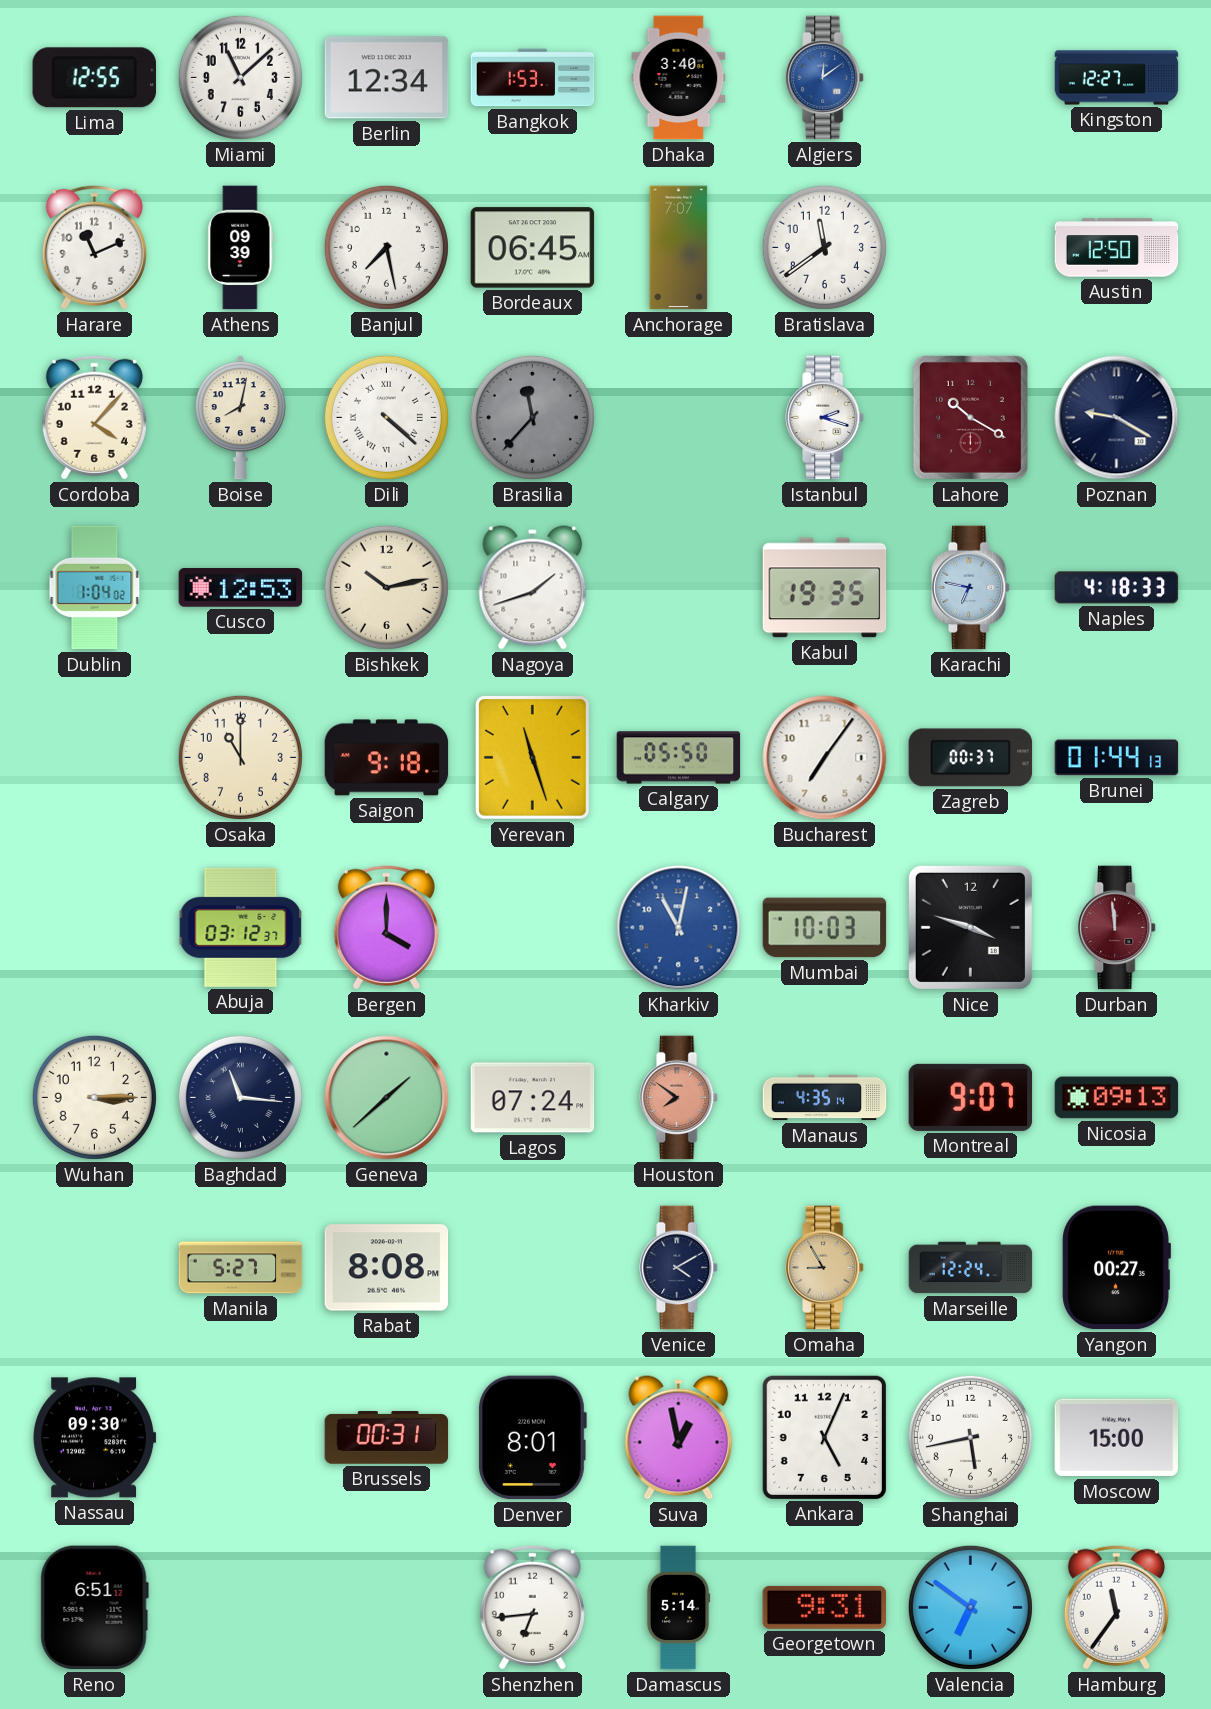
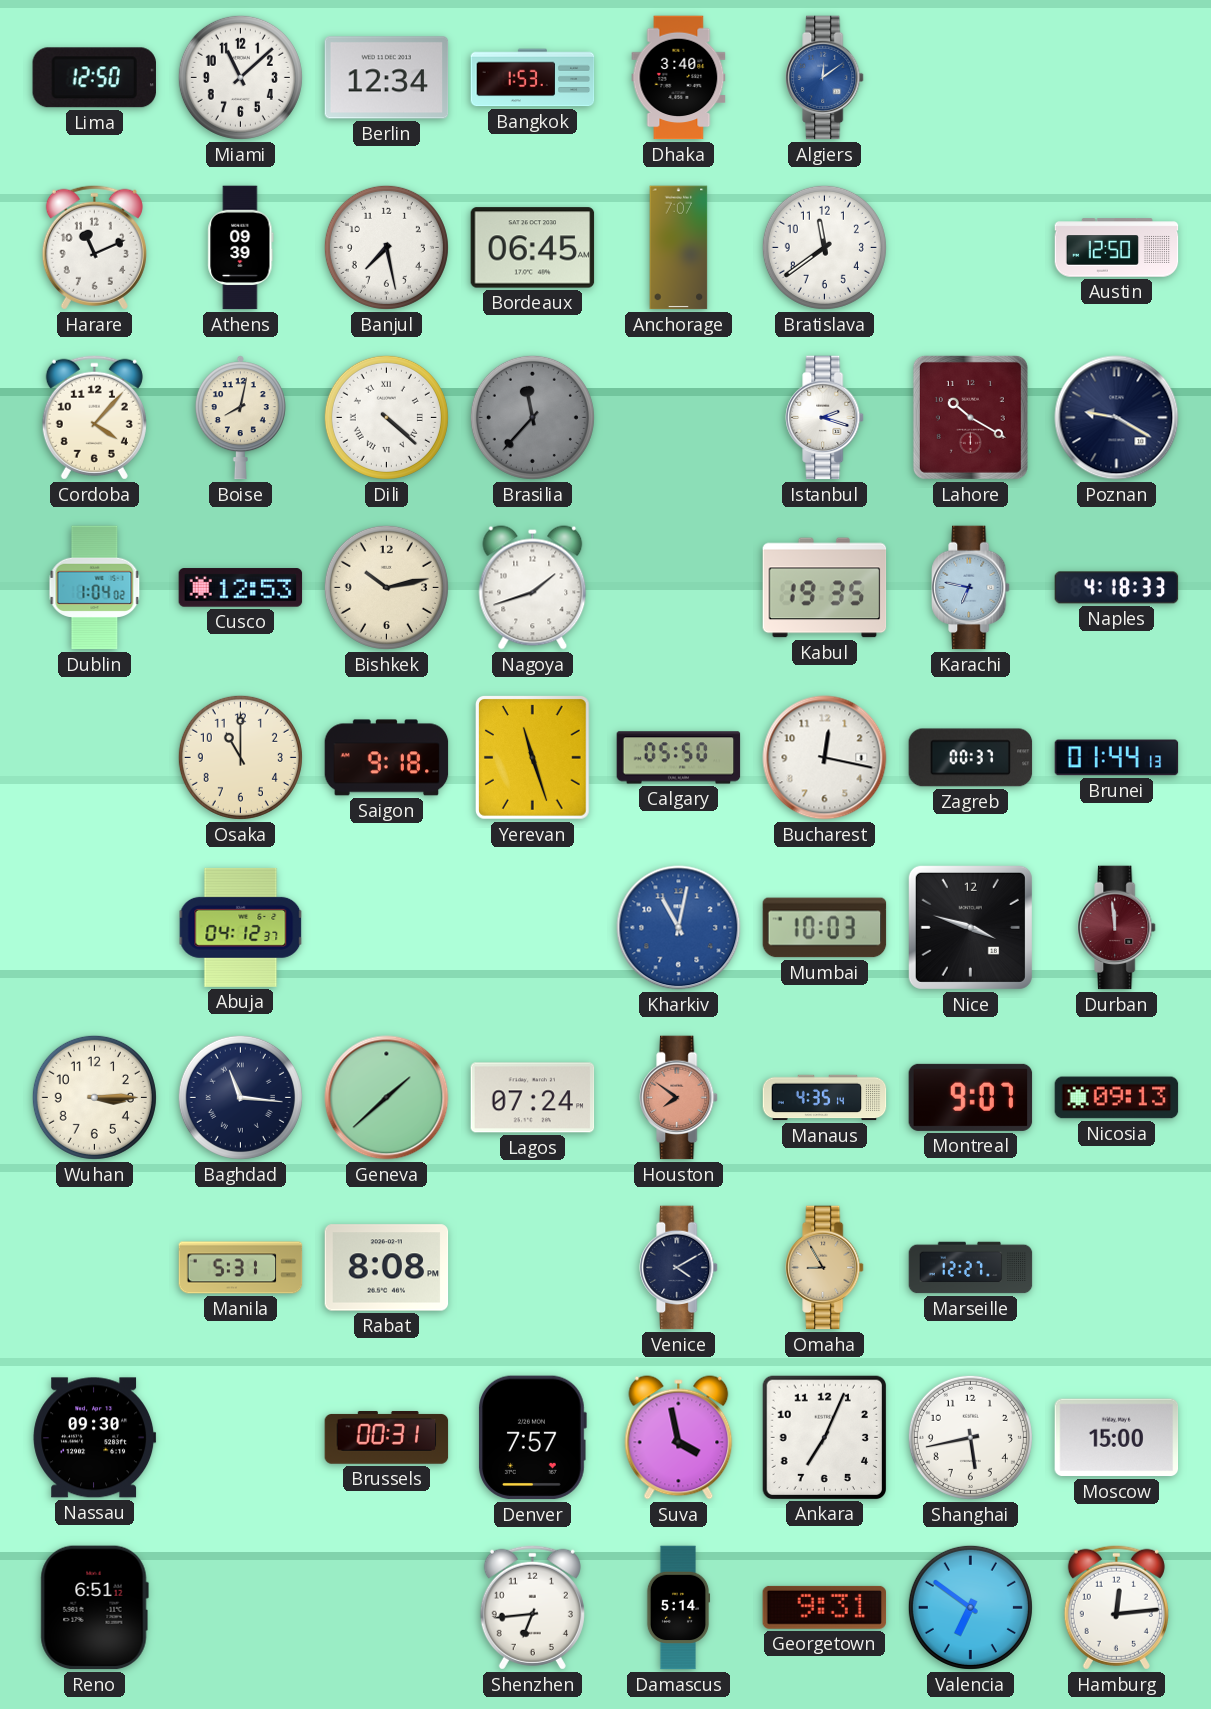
Lima: 12:55 -> 12:50
Kingston: 12:27 -> none
Bucharest: 7:06 -> 12:17
Abuja: 03:12 -> 04:12
Bergen: 4:00 -> none
Manila: 5:27 -> 5:31
Marseille: 12:24 -> 12:27
Yangon: 00:27 -> none
Denver: 8:01 -> 7:57
Suva: 12:58 -> 3:58
Ankara: 5:04 -> 7:04
Hamburg: 11:36 -> 12:14
